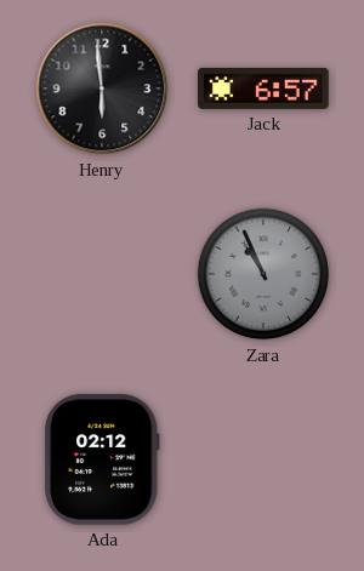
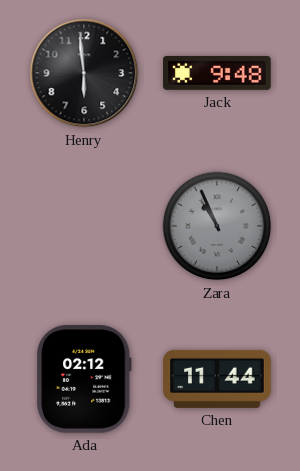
Jack: 6:57 -> 9:48
Chen: none -> 11:44
